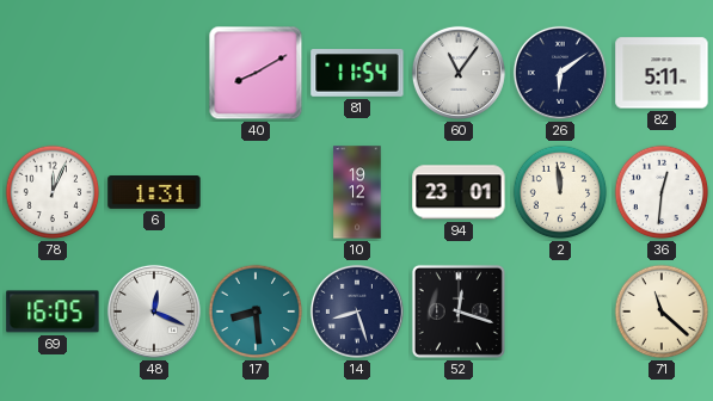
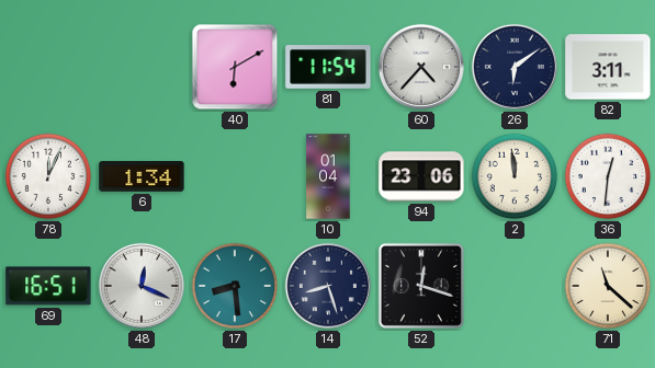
40: 8:10 -> 6:10
60: 11:06 -> 4:37
82: 5:11 -> 3:11
6: 1:31 -> 1:34
10: 19:12 -> 01:04
94: 23:01 -> 23:06
69: 16:05 -> 16:51
